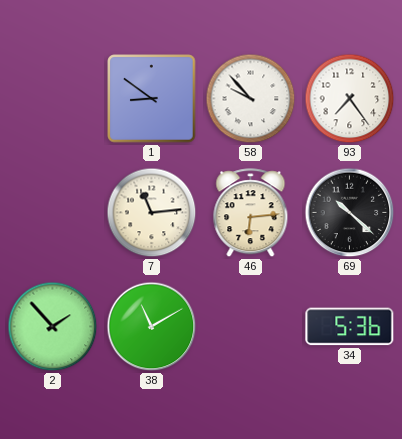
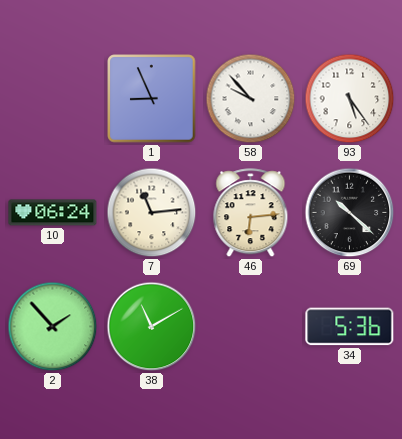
1: 8:51 -> 8:56
93: 7:24 -> 5:24
10: none -> 06:24
